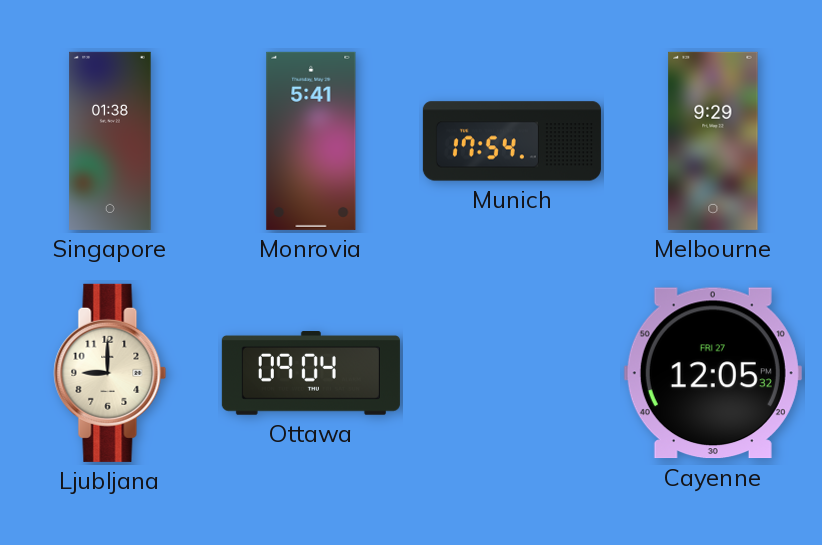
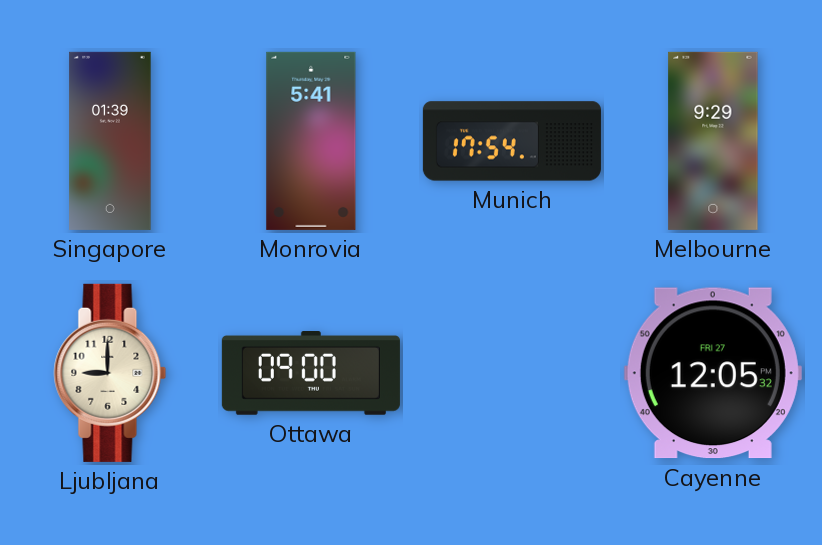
Singapore: 01:38 -> 01:39
Ottawa: 09:04 -> 09:00
